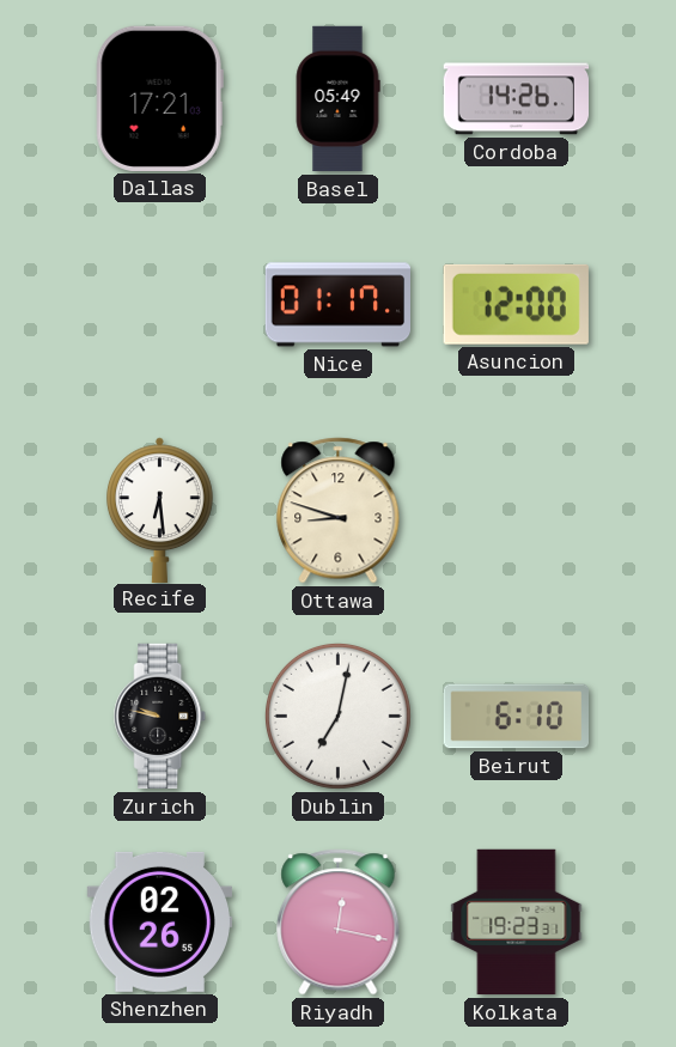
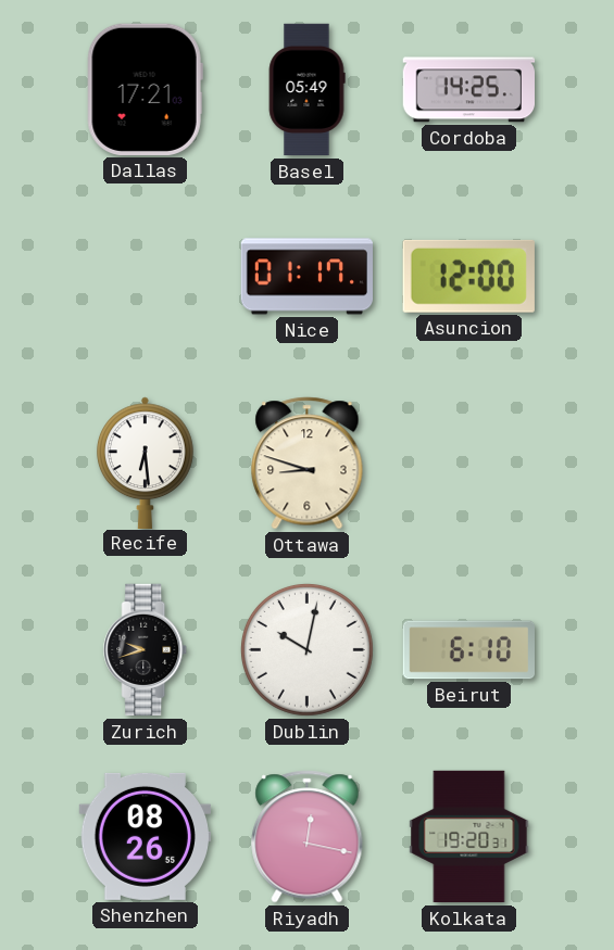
Cordoba: 14:26 -> 14:25
Zurich: 9:47 -> 9:42
Dublin: 7:02 -> 10:02
Shenzhen: 02:26 -> 08:26
Kolkata: 19:23 -> 19:20
